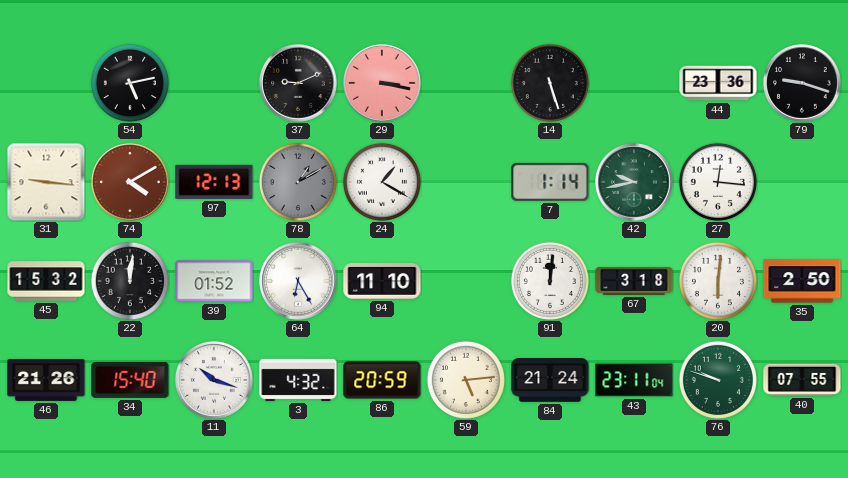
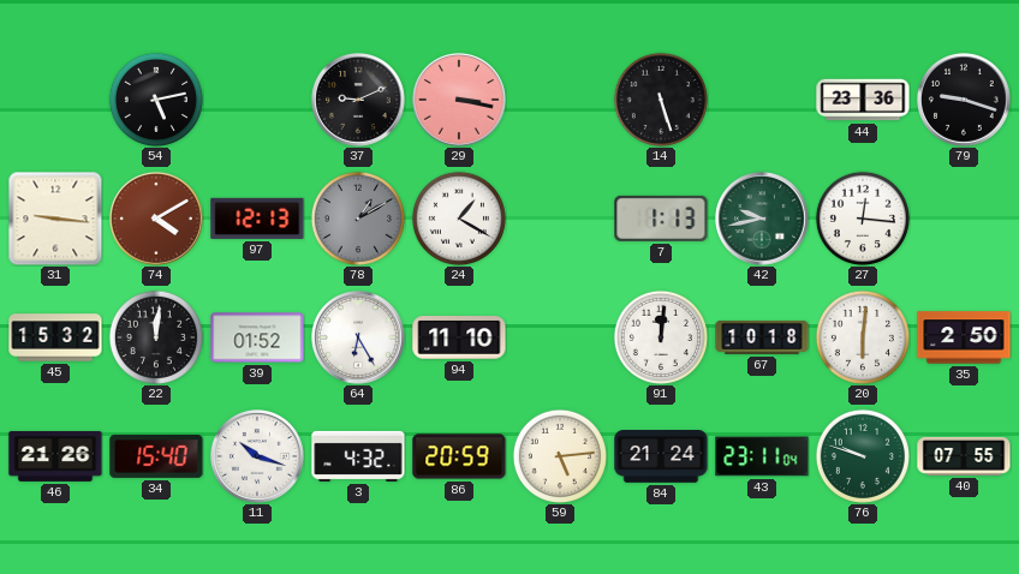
7: 1:14 -> 1:13
67: 3:18 -> 10:18
